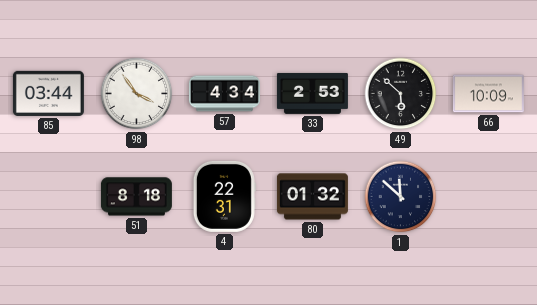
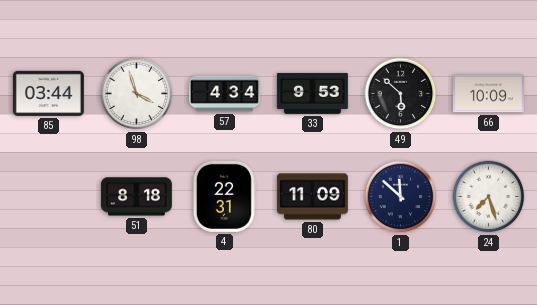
98: 3:54 -> 3:57
33: 2:53 -> 9:53
80: 01:32 -> 11:09
24: none -> 7:27
